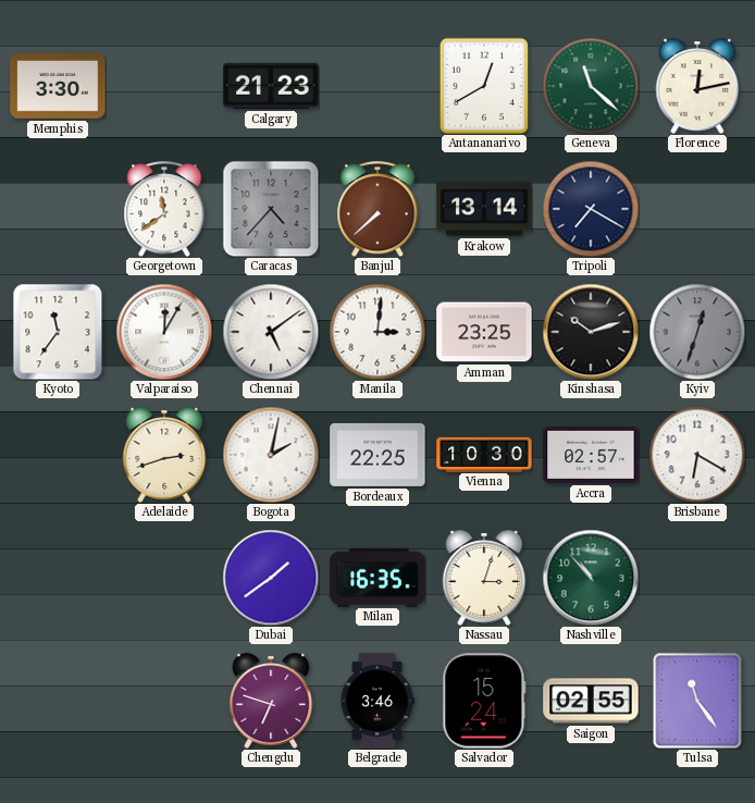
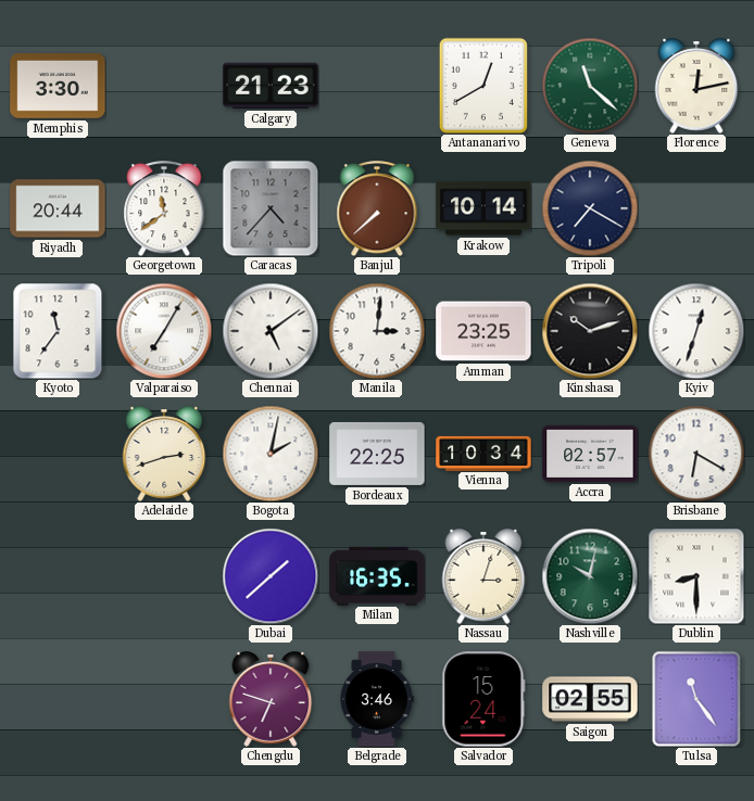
Riyadh: none -> 20:44
Krakow: 13:14 -> 10:14
Valparaiso: 12:05 -> 7:05
Kyiv dial: grey -> white
Vienna: 10:30 -> 10:34
Dubai: 1:39 -> 1:38
Nashville: 10:53 -> 10:02
Dublin: none -> 8:30
